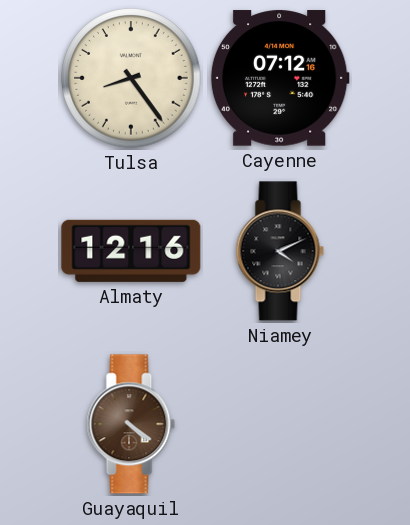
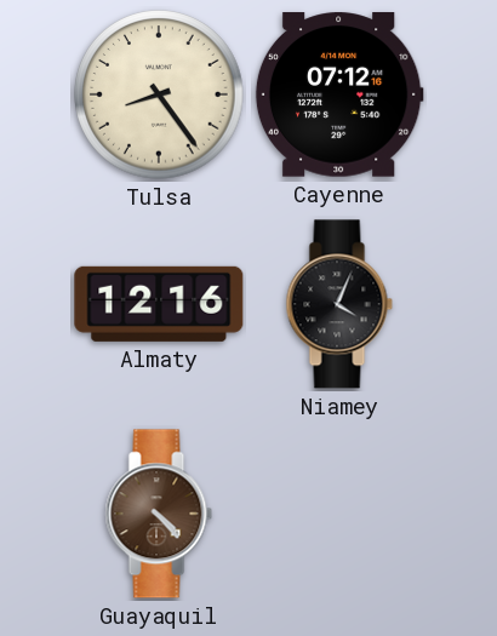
Niamey: 4:11 -> 4:04
Guayaquil: 4:21 -> 4:23
